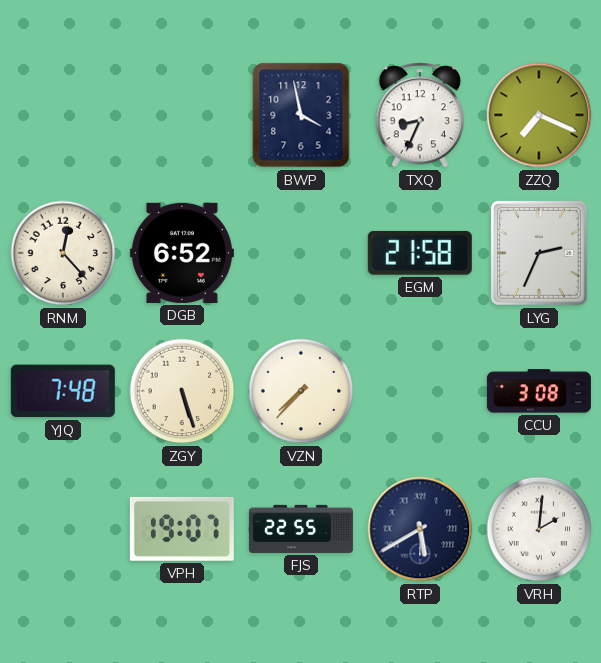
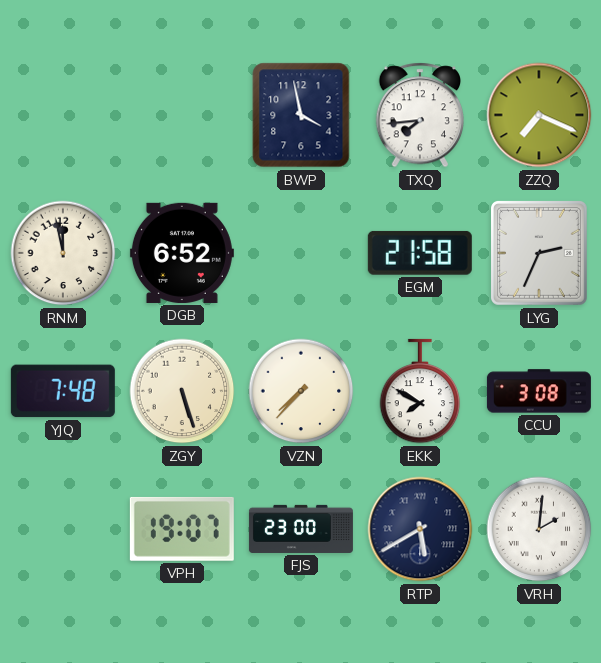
TXQ: 8:34 -> 7:44
RNM: 12:23 -> 11:58
EKK: none -> 7:50
FJS: 22:55 -> 23:00
